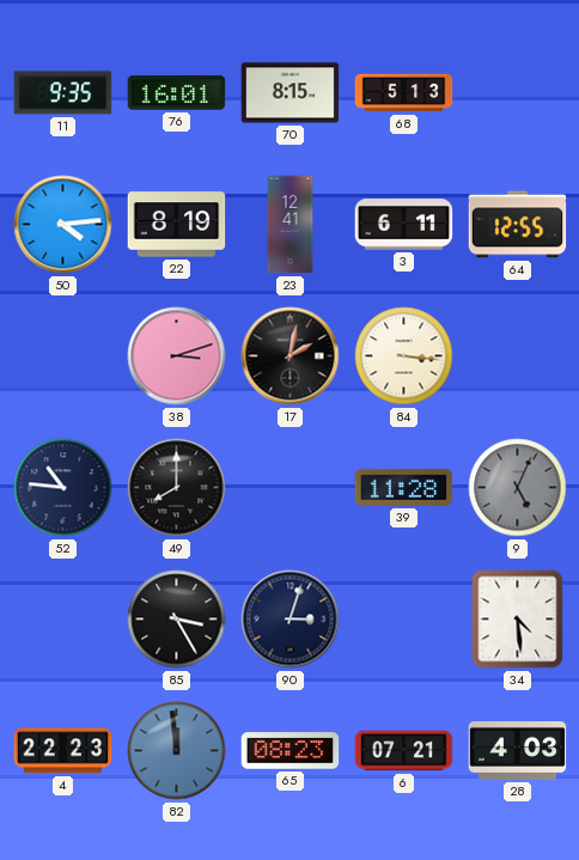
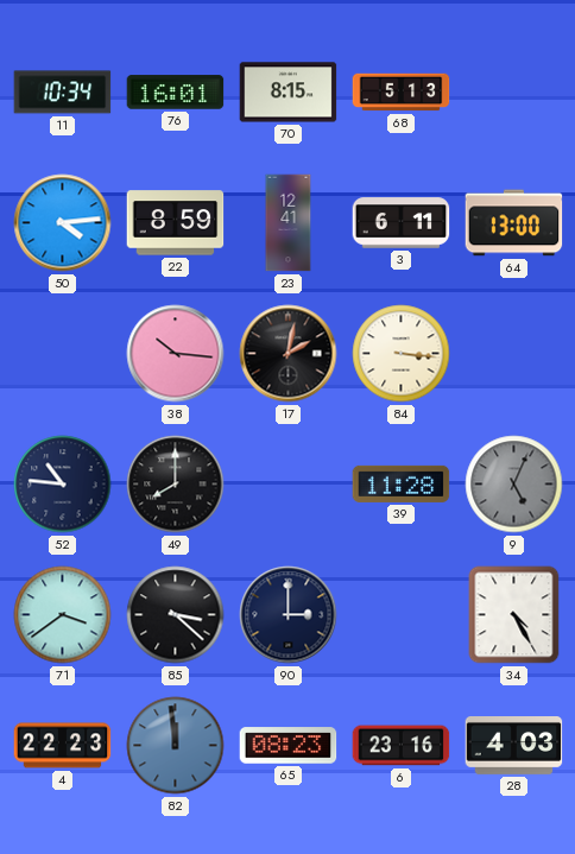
11: 9:35 -> 10:34
22: 8:19 -> 8:59
64: 12:55 -> 13:00
38: 3:12 -> 10:16
71: none -> 3:39
85: 3:25 -> 3:22
90: 3:03 -> 3:00
34: 4:29 -> 4:25
6: 07:21 -> 23:16
